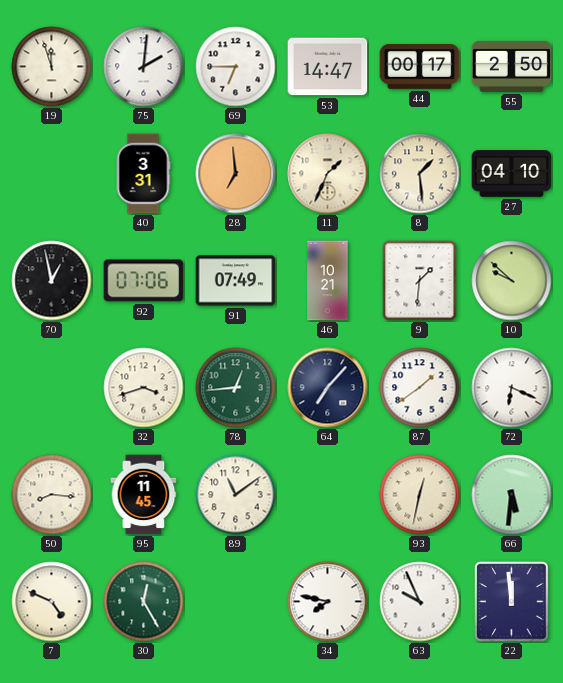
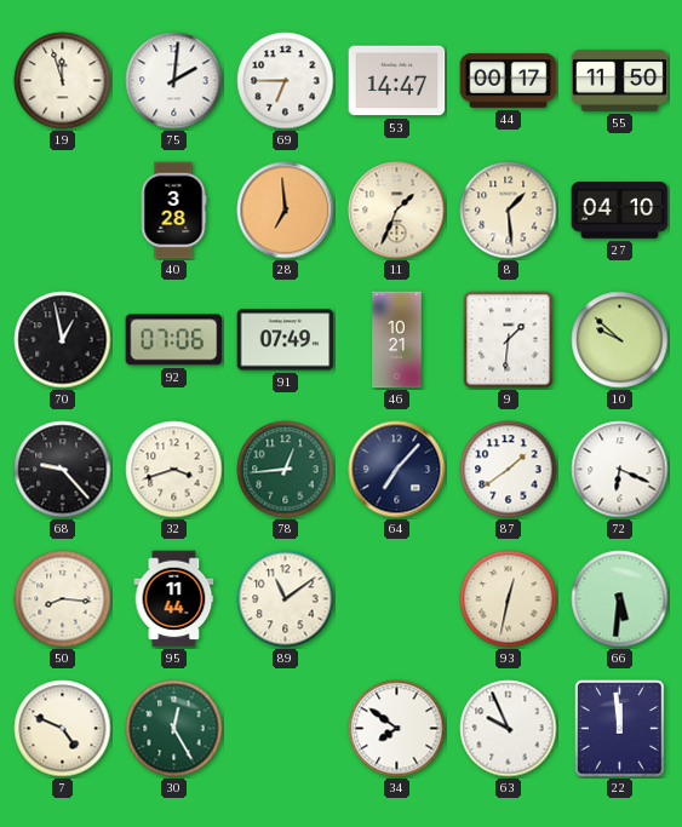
55: 2:50 -> 11:50
40: 3:31 -> 3:28
68: none -> 9:23
95: 11:45 -> 11:44
34: 7:47 -> 7:51
